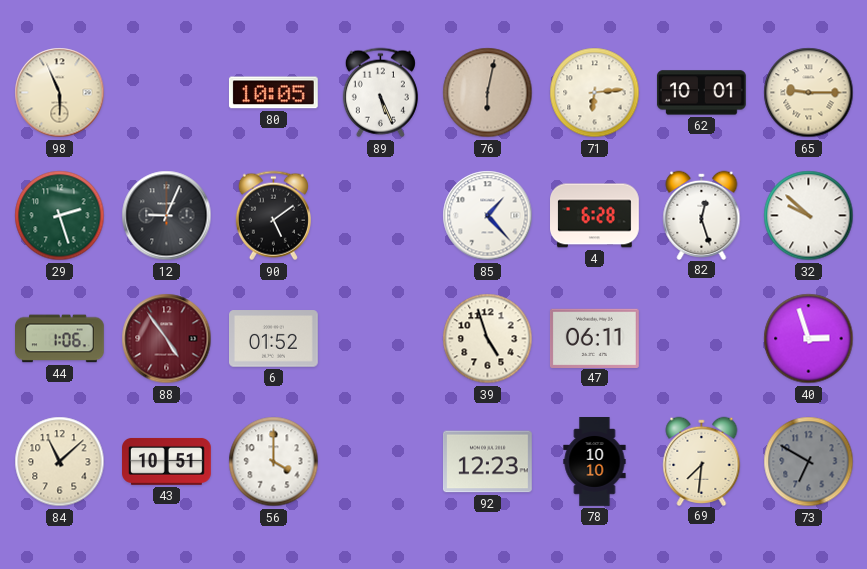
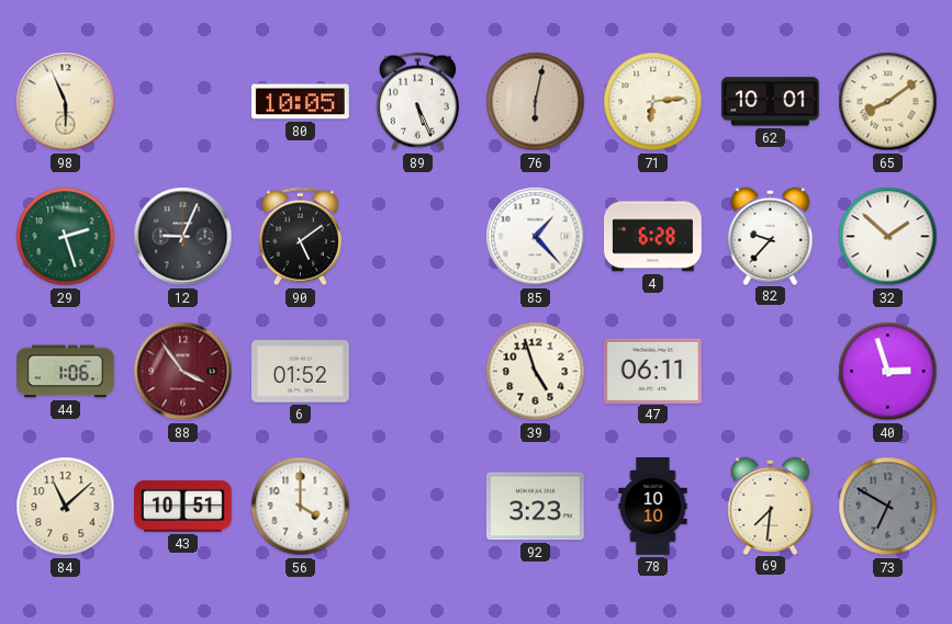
65: 9:15 -> 8:09
82: 12:27 -> 9:37
32: 9:52 -> 1:52
88: 4:54 -> 3:54
92: 12:23 -> 3:23
